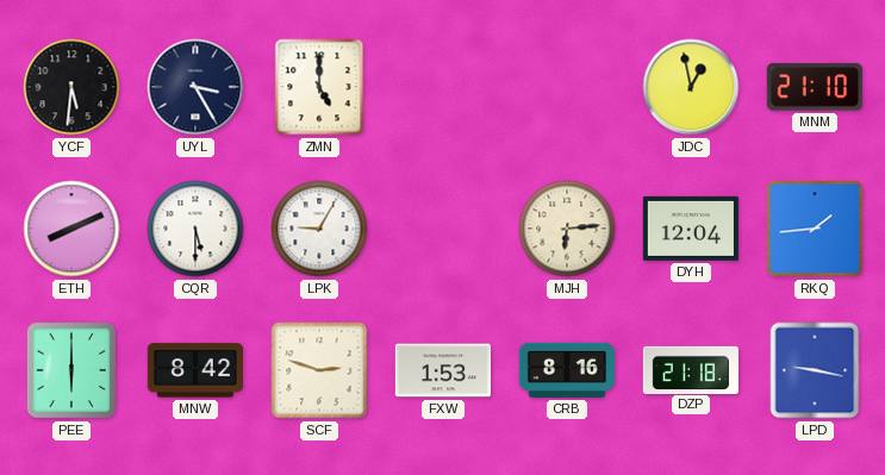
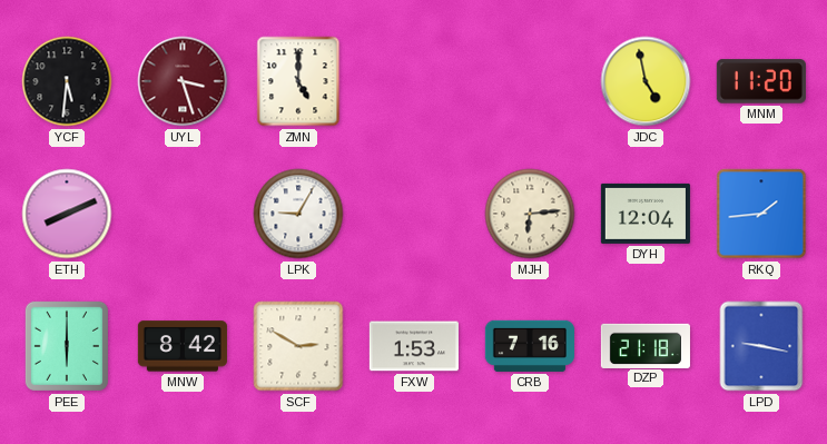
UYL: 3:25 -> 3:27
UYL dial: navy -> burgundy
JDC: 12:58 -> 4:58
MNM: 21:10 -> 11:20
CQR: 5:30 -> none
SCF: 2:48 -> 2:50
CRB: 8:16 -> 7:16
